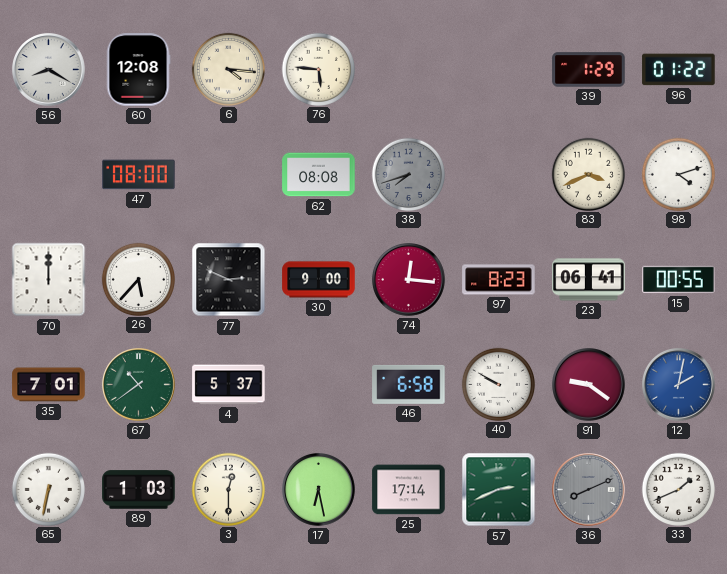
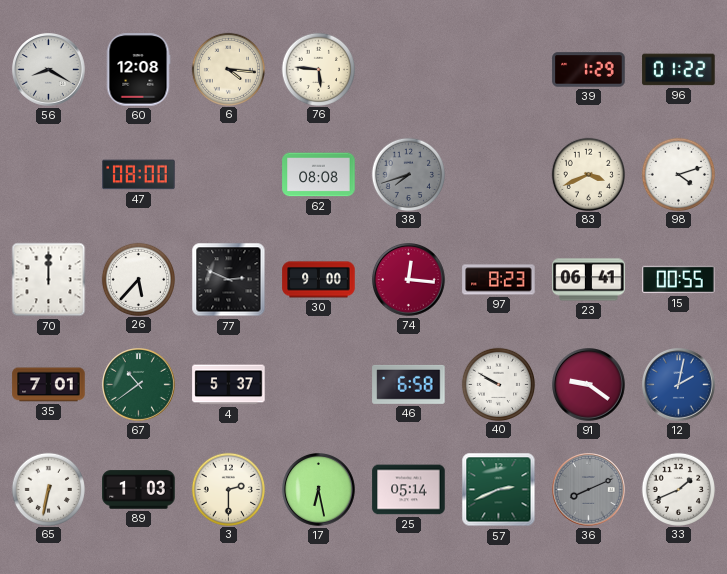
3: 12:30 -> 2:30
25: 17:14 -> 05:14
